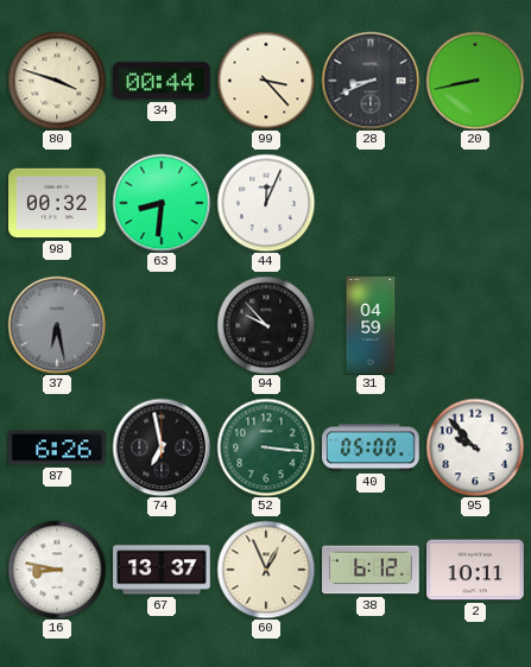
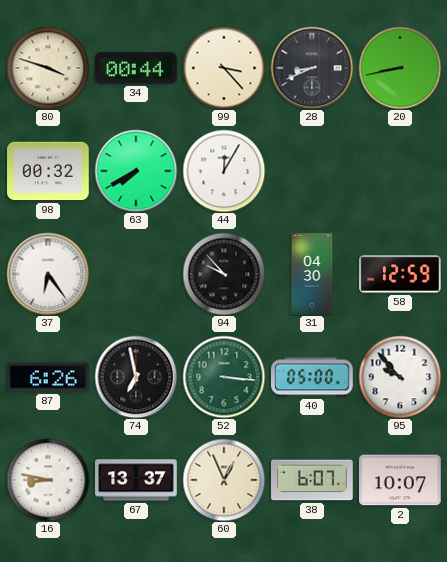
63: 8:31 -> 7:40
44: 12:04 -> 12:05
37: 6:28 -> 6:24
37 dial: grey -> white
31: 04:59 -> 04:30
58: none -> 12:59
38: 6:12 -> 6:07
2: 10:11 -> 10:07
